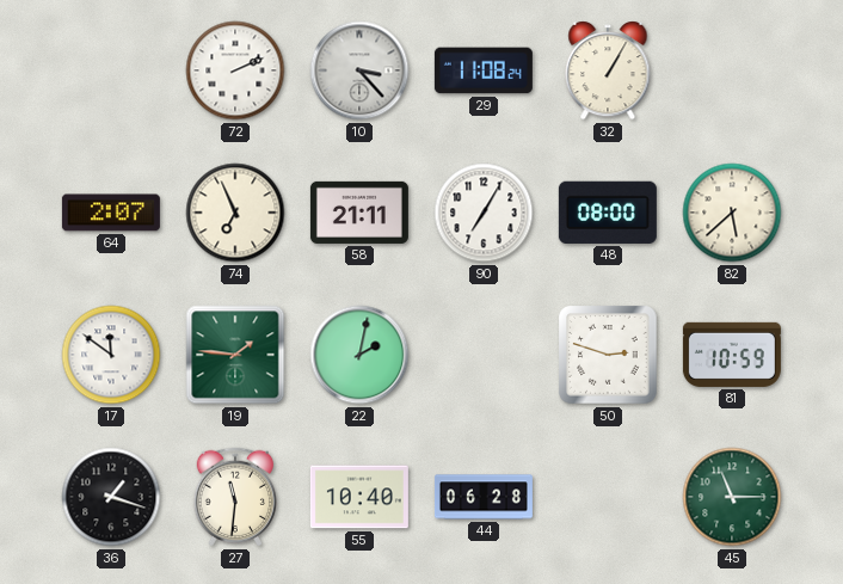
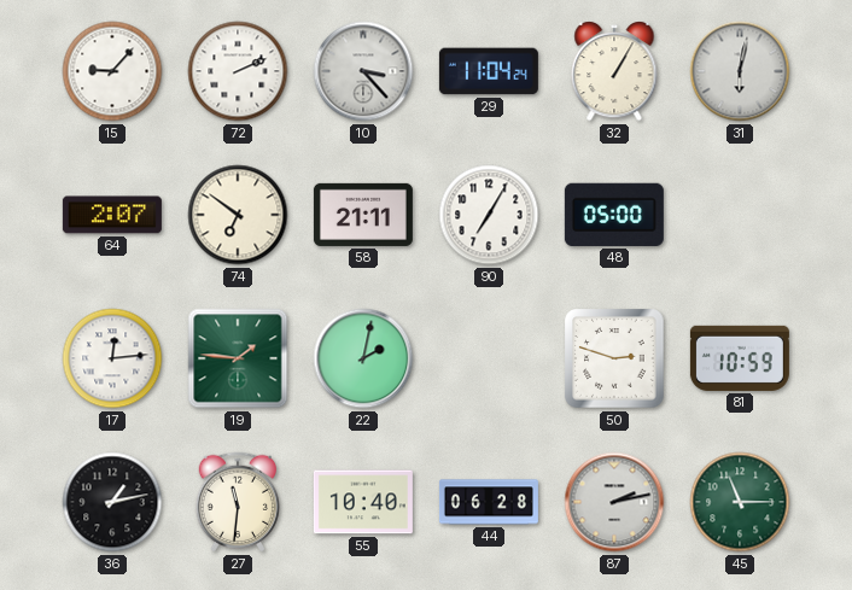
15: none -> 9:07
29: 11:08 -> 11:04
31: none -> 6:02
74: 6:56 -> 6:51
48: 08:00 -> 05:00
82: 5:38 -> none
17: 11:51 -> 12:14
36: 1:18 -> 1:13
87: none -> 2:13
